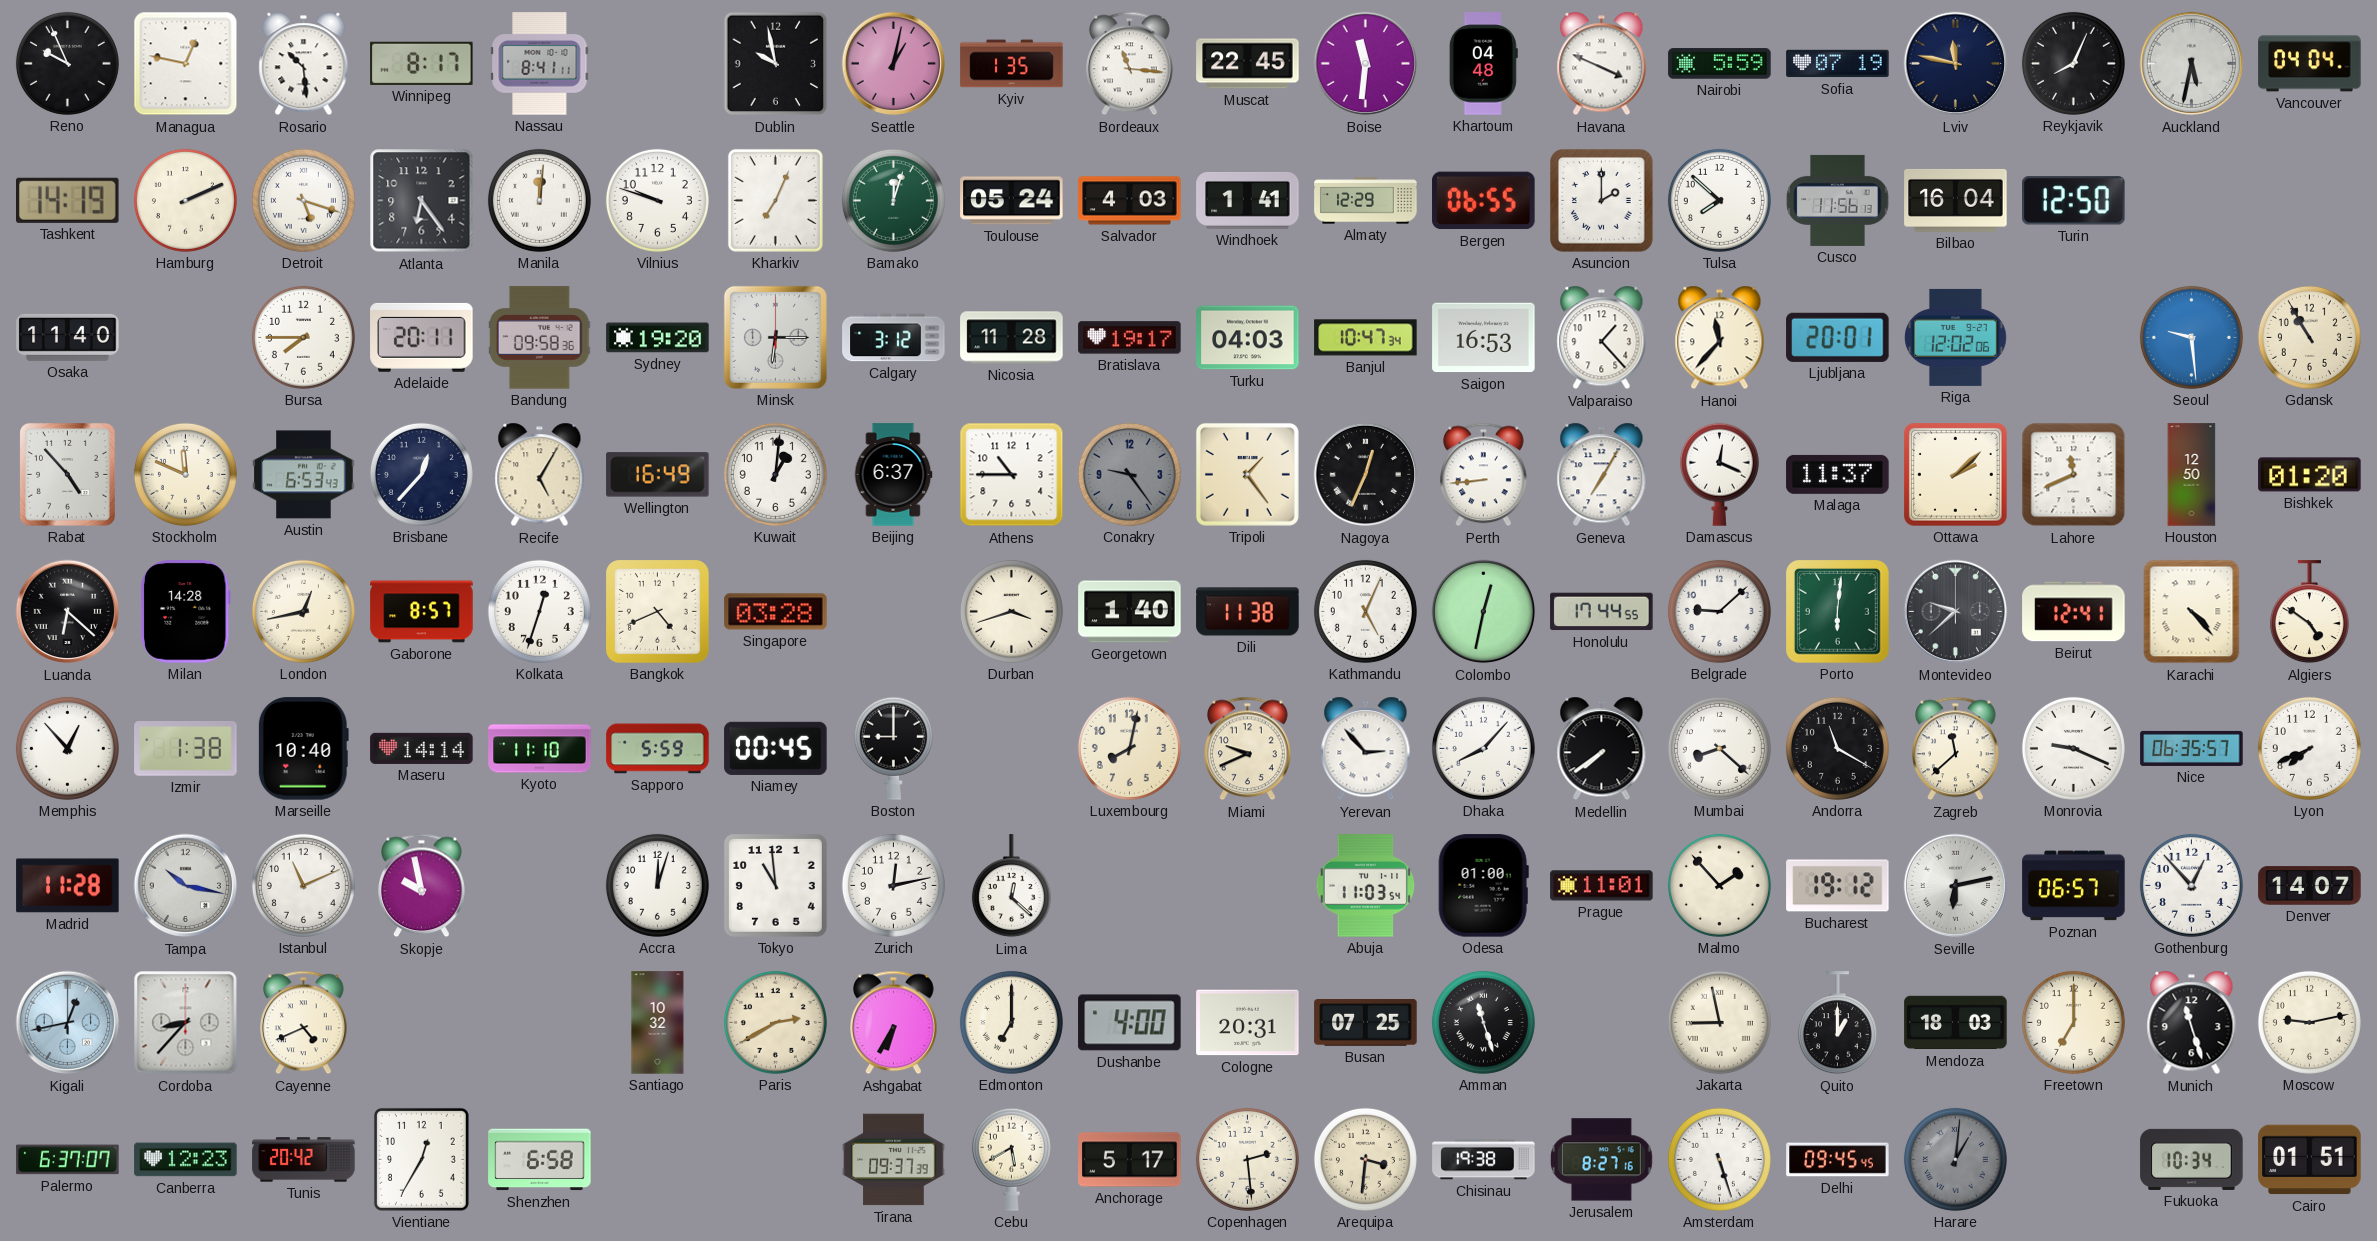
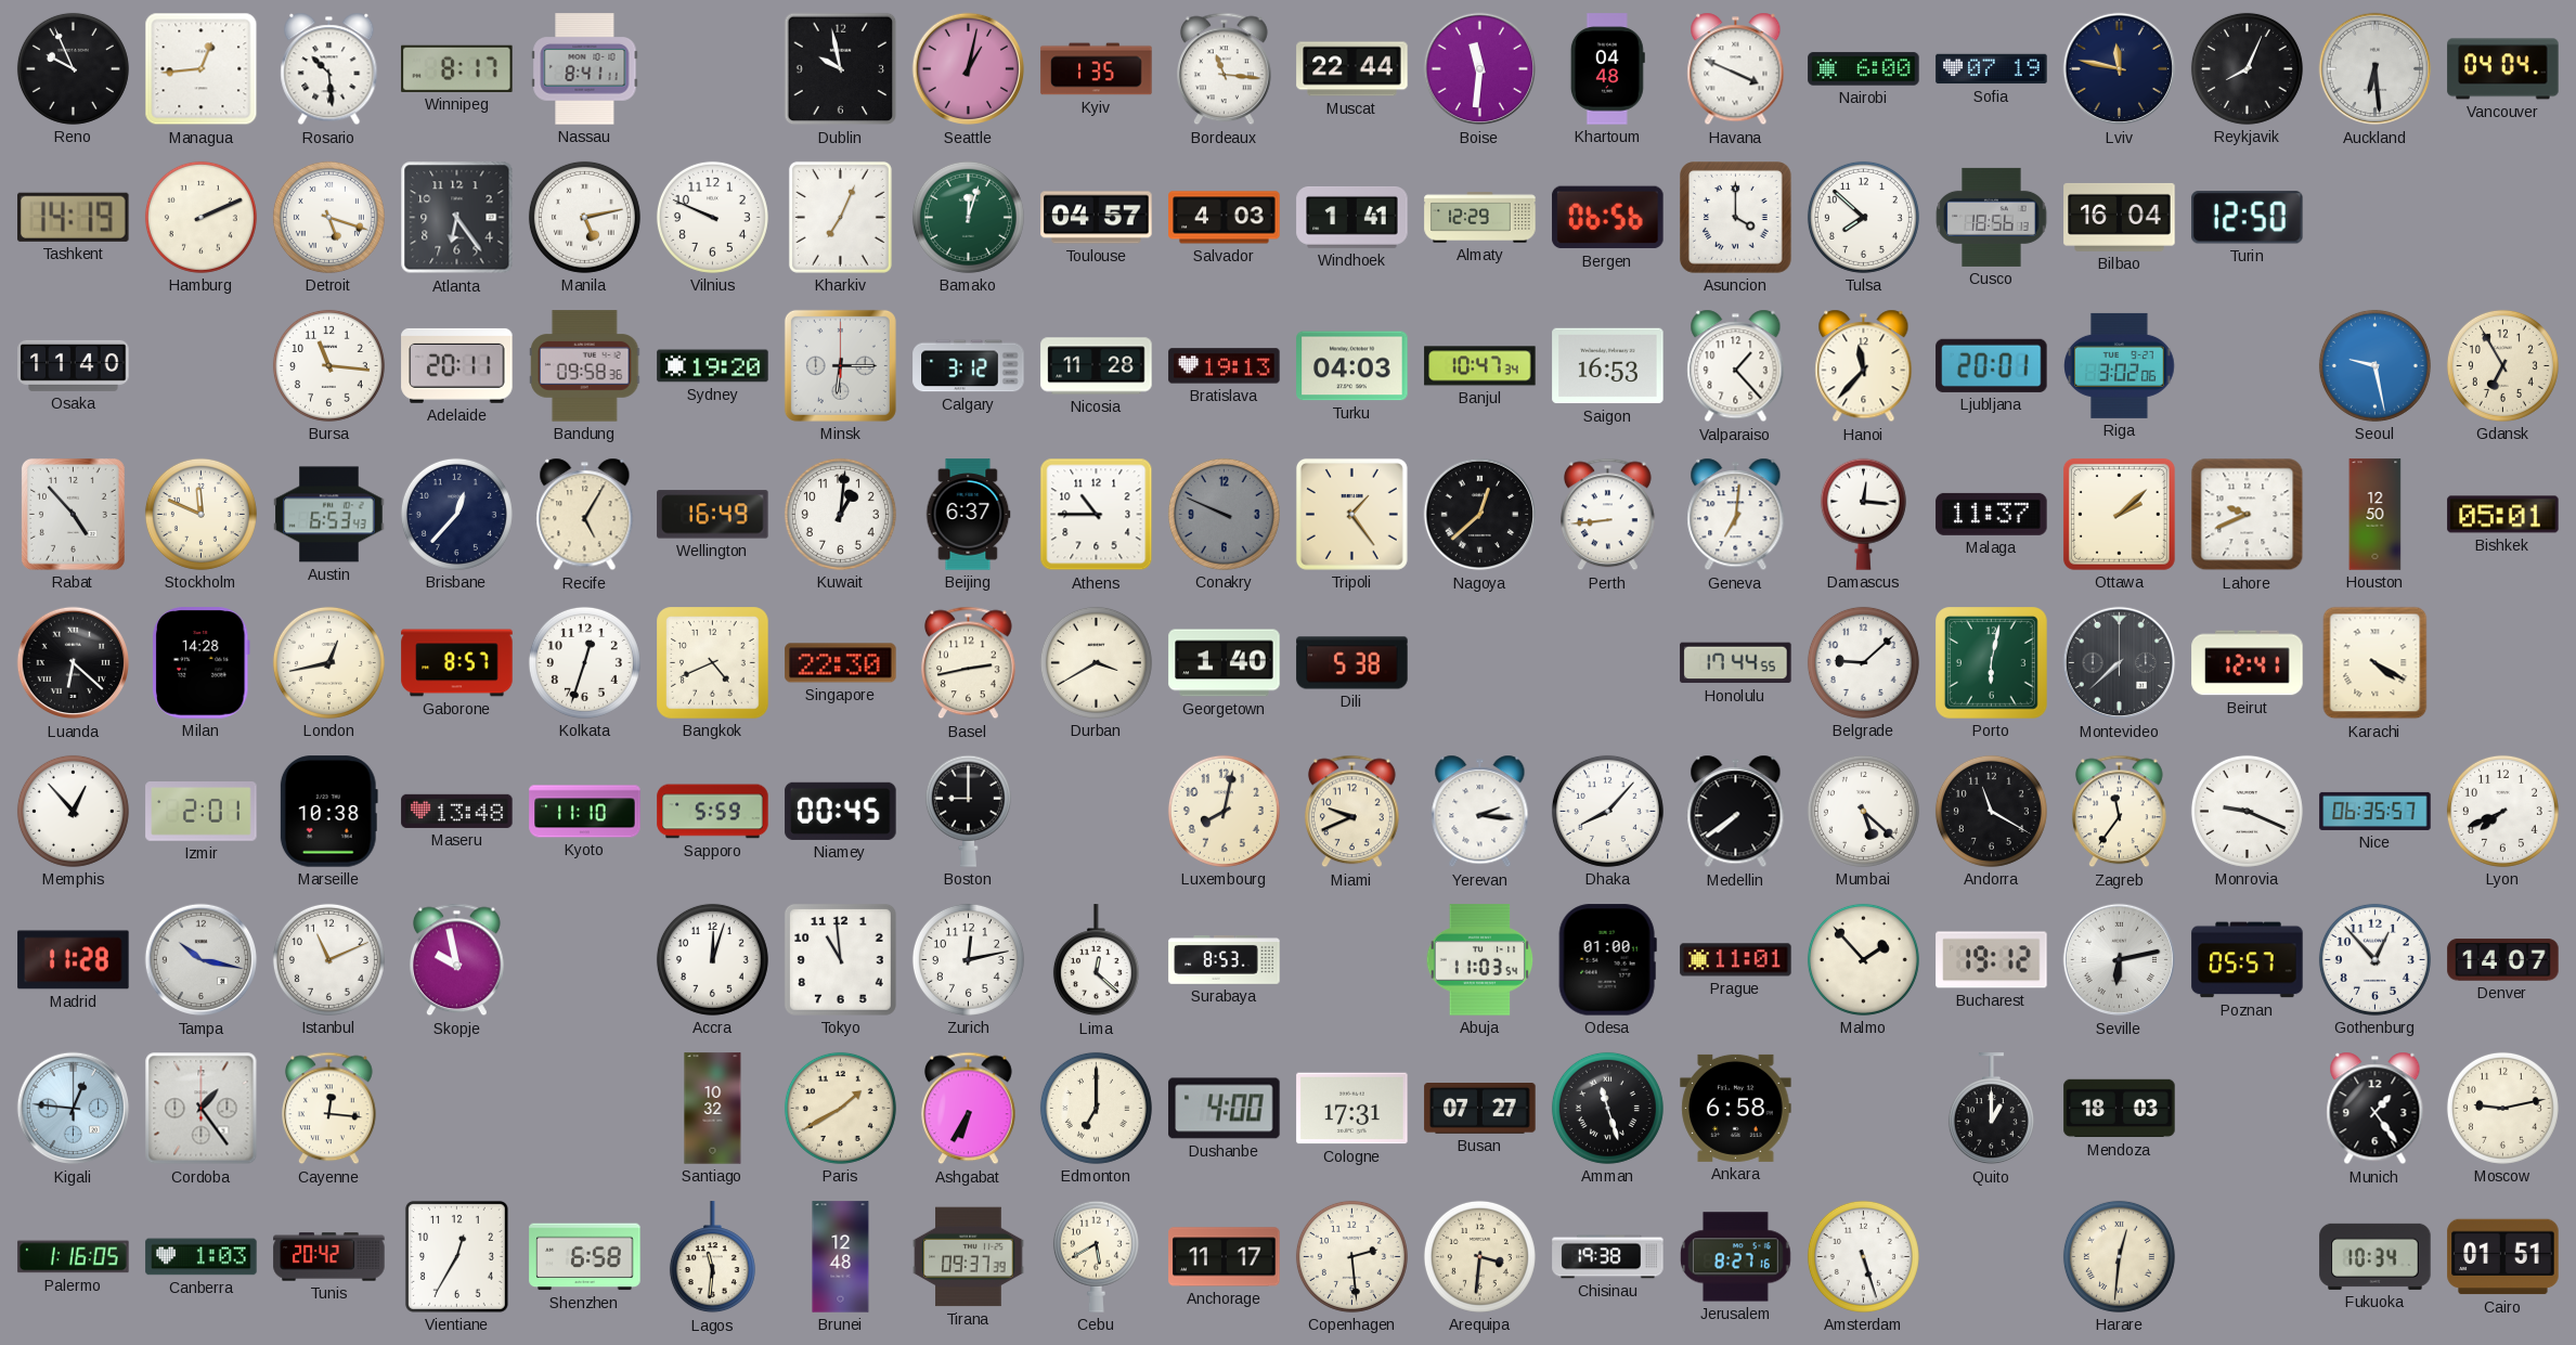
Managua: 12:47 -> 12:44
Muscat: 22:45 -> 22:44
Nairobi: 5:59 -> 6:00
Auckland: 5:32 -> 6:29
Manila: 12:01 -> 5:13
Vilnius: 9:48 -> 9:49
Toulouse: 05:24 -> 04:57
Bergen: 06:55 -> 06:56
Asuncion: 2:00 -> 4:00
Cusco: 11:56 -> 18:56
Bursa: 7:45 -> 11:16
Bratislava: 19:17 -> 19:13
Riga: 12:02 -> 3:02
Seoul: 9:29 -> 9:28
Gdansk: 10:55 -> 6:55
Conakry: 9:24 -> 9:49
Nagoya: 12:34 -> 12:38
Geneva: 7:05 -> 7:01
Damascus: 12:19 -> 12:16
Lahore: 11:41 -> 9:41
Bishkek: 01:20 -> 05:01
Singapore: 03:28 -> 22:30
Basel: none -> 2:43
Durban: 3:42 -> 3:40
Dili: 11:38 -> 5:38
Kathmandu: 5:04 -> none
Colombo: 12:32 -> none
Porto: 6:01 -> 6:02
Montevideo: 9:38 -> 7:38
Karachi: 4:23 -> 4:20
Algiers: 4:51 -> none
Izmir: 1:38 -> 2:01
Marseille: 10:40 -> 10:38
Maseru: 14:14 -> 13:48
Yerevan: 2:53 -> 2:16
Mumbai: 8:22 -> 5:22
Zagreb: 11:38 -> 11:36
Surabaya: none -> 8:53
Poznan: 06:57 -> 05:57
Kigali: 12:43 -> 12:46
Cordoba: 8:37 -> 1:24
Cayenne: 4:41 -> 12:16
Paris: 2:40 -> 1:40
Cologne: 20:31 -> 17:31
Busan: 07:25 -> 07:27
Ankara: none -> 6:58
Jakarta: 8:58 -> none
Freetown: 7:00 -> none
Munich: 11:27 -> 1:24
Palermo: 6:37 -> 1:16
Canberra: 12:23 -> 1:03
Lagos: none -> 11:31
Brunei: none -> 12:48
Anchorage: 5:17 -> 11:17
Delhi: 09:45 -> none
Harare: 1:01 -> 12:31
Harare dial: grey -> cream
